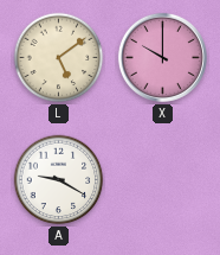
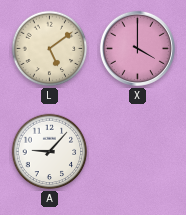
X: 10:00 -> 4:00
A: 9:20 -> 9:07
